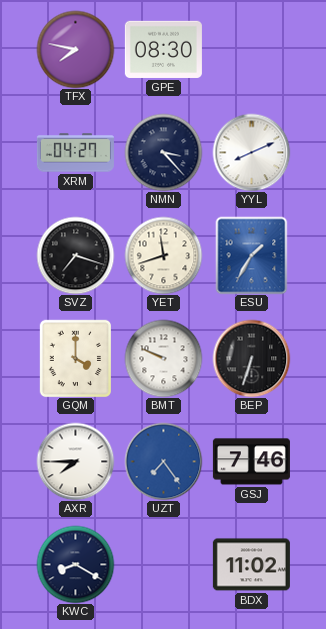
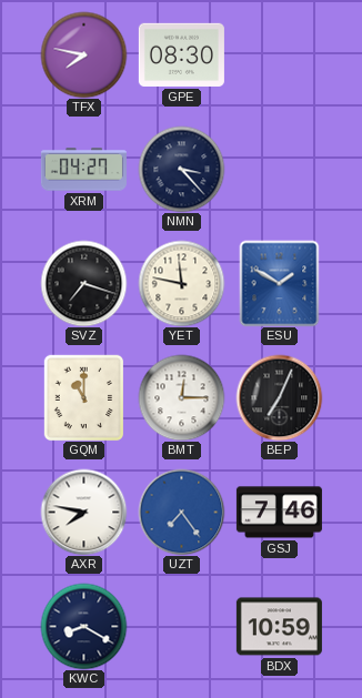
YYL: 8:11 -> none
YET: 11:42 -> 11:47
ESU: 1:35 -> 1:50
GQM: 4:00 -> 11:00
BMT: 9:49 -> 12:15
BEP: 6:33 -> 7:04
AXR: 7:45 -> 7:47
BDX: 11:02 -> 10:59
